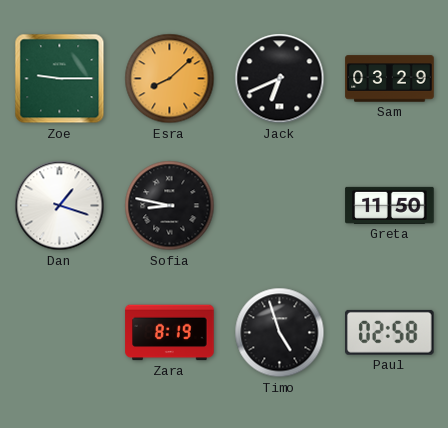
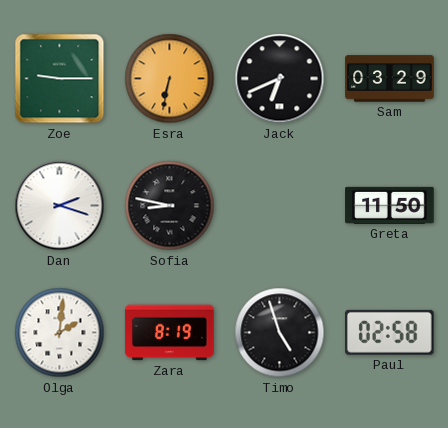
Esra: 8:08 -> 6:32
Dan: 1:18 -> 2:18
Olga: none -> 2:01
